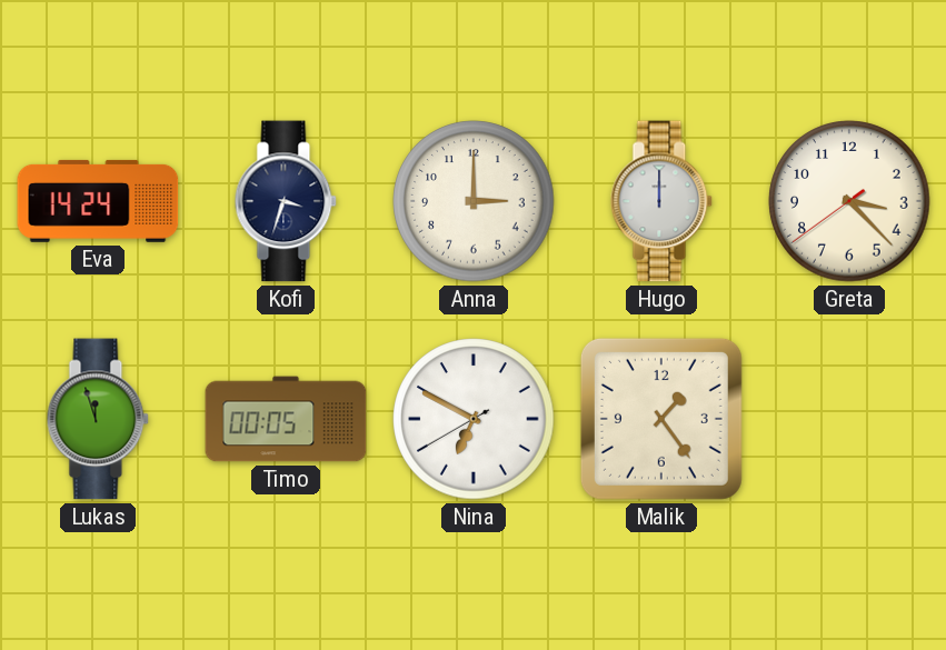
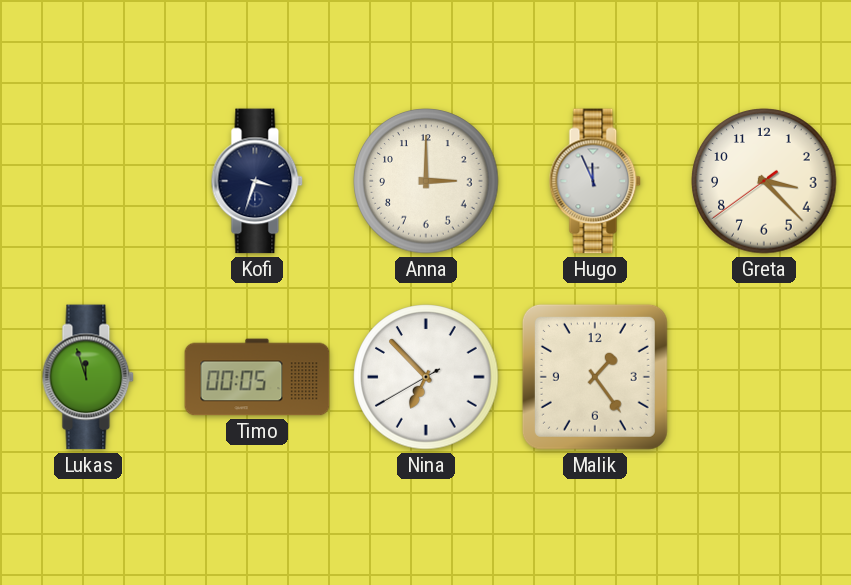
Eva: 14:24 -> none
Hugo: 12:00 -> 11:56
Nina: 6:49 -> 6:52
